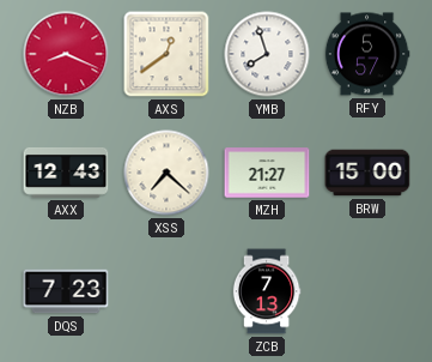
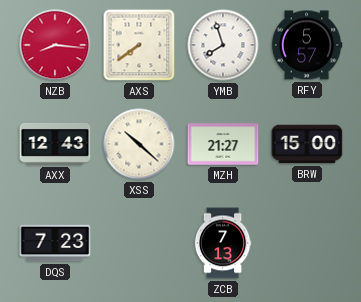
NZB: 8:19 -> 8:16
AXS: 12:39 -> 7:39
XSS: 7:22 -> 10:22
